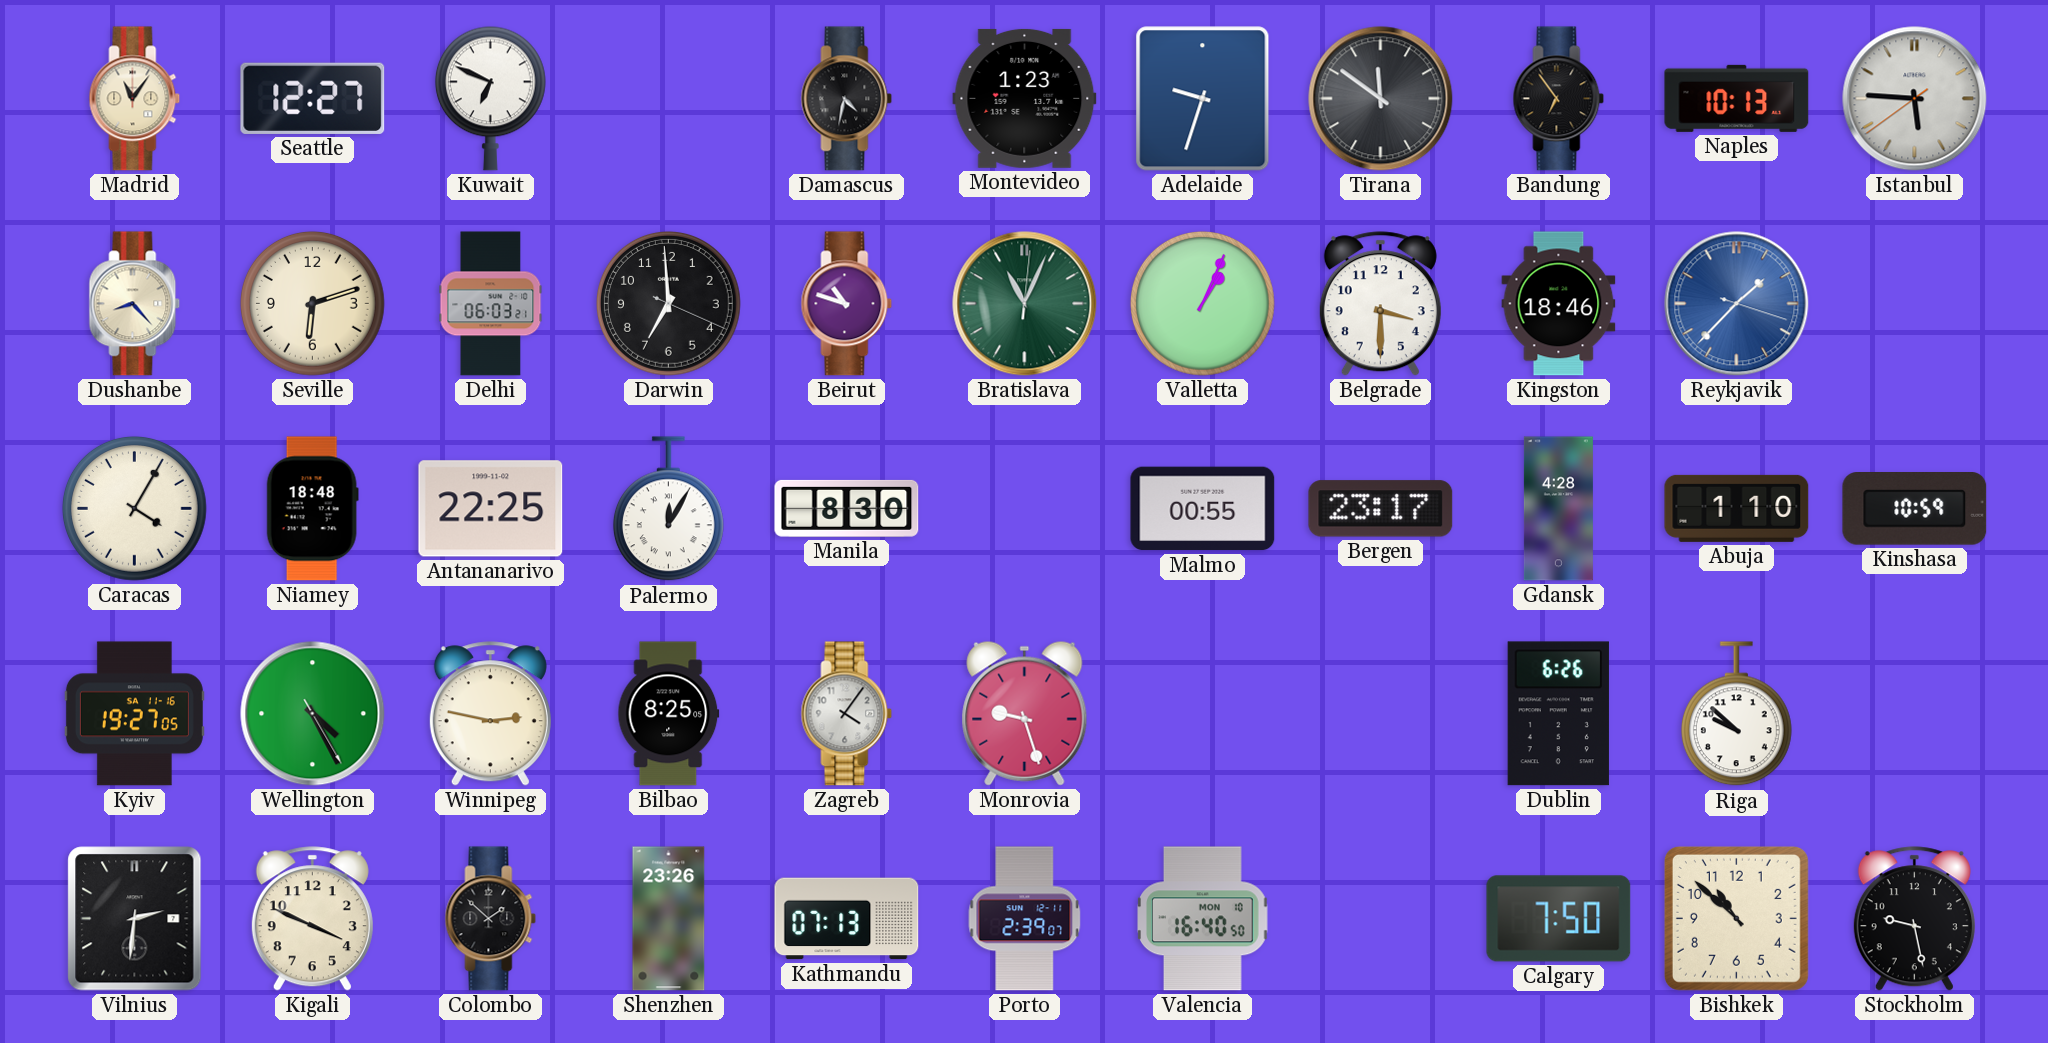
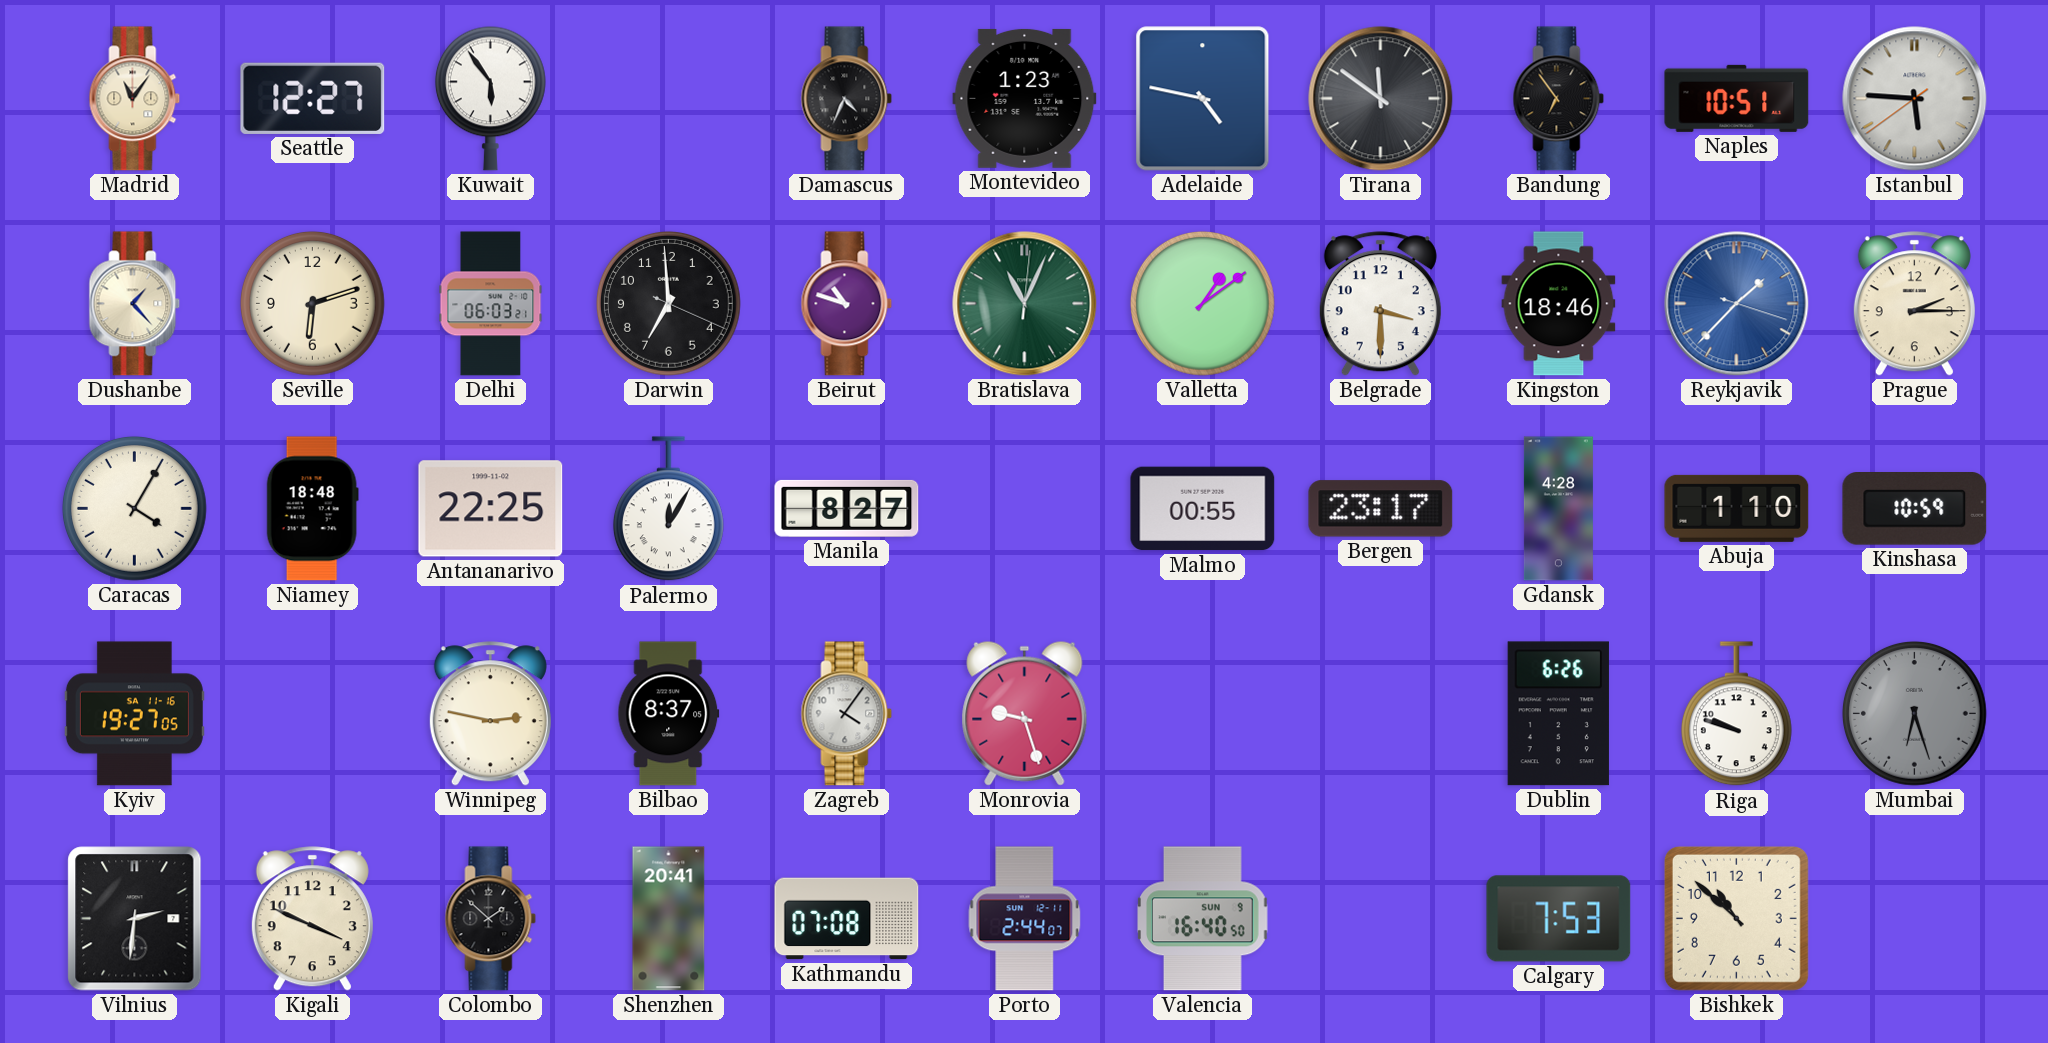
Kuwait: 6:49 -> 5:54
Damascus: 4:32 -> 4:34
Adelaide: 9:33 -> 4:47
Naples: 10:13 -> 10:51
Dushanbe: 8:23 -> 1:23
Valletta: 1:04 -> 1:09
Prague: none -> 2:15
Manila: 8:30 -> 8:27
Wellington: 4:25 -> none
Bilbao: 8:25 -> 8:37
Riga: 9:52 -> 9:48
Mumbai: none -> 6:27
Shenzhen: 23:26 -> 20:41
Kathmandu: 07:13 -> 07:08
Porto: 2:39 -> 2:44
Valencia date: MON 10 -> SUN 9
Calgary: 7:50 -> 7:53
Stockholm: 9:28 -> none
